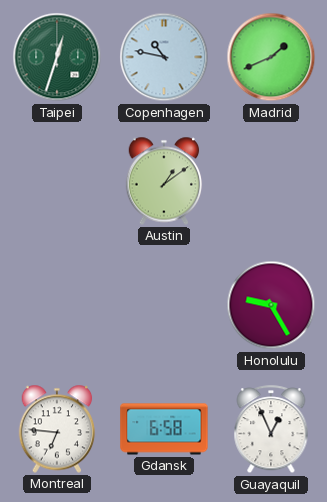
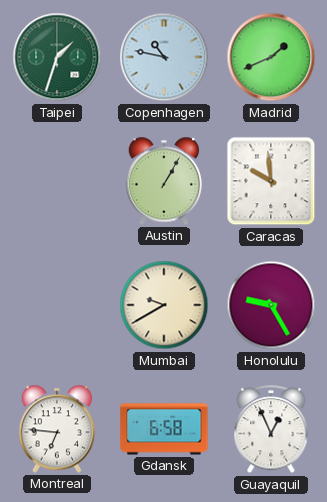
Taipei: 12:33 -> 1:33
Austin: 1:09 -> 1:05
Caracas: none -> 9:59
Mumbai: none -> 9:40
